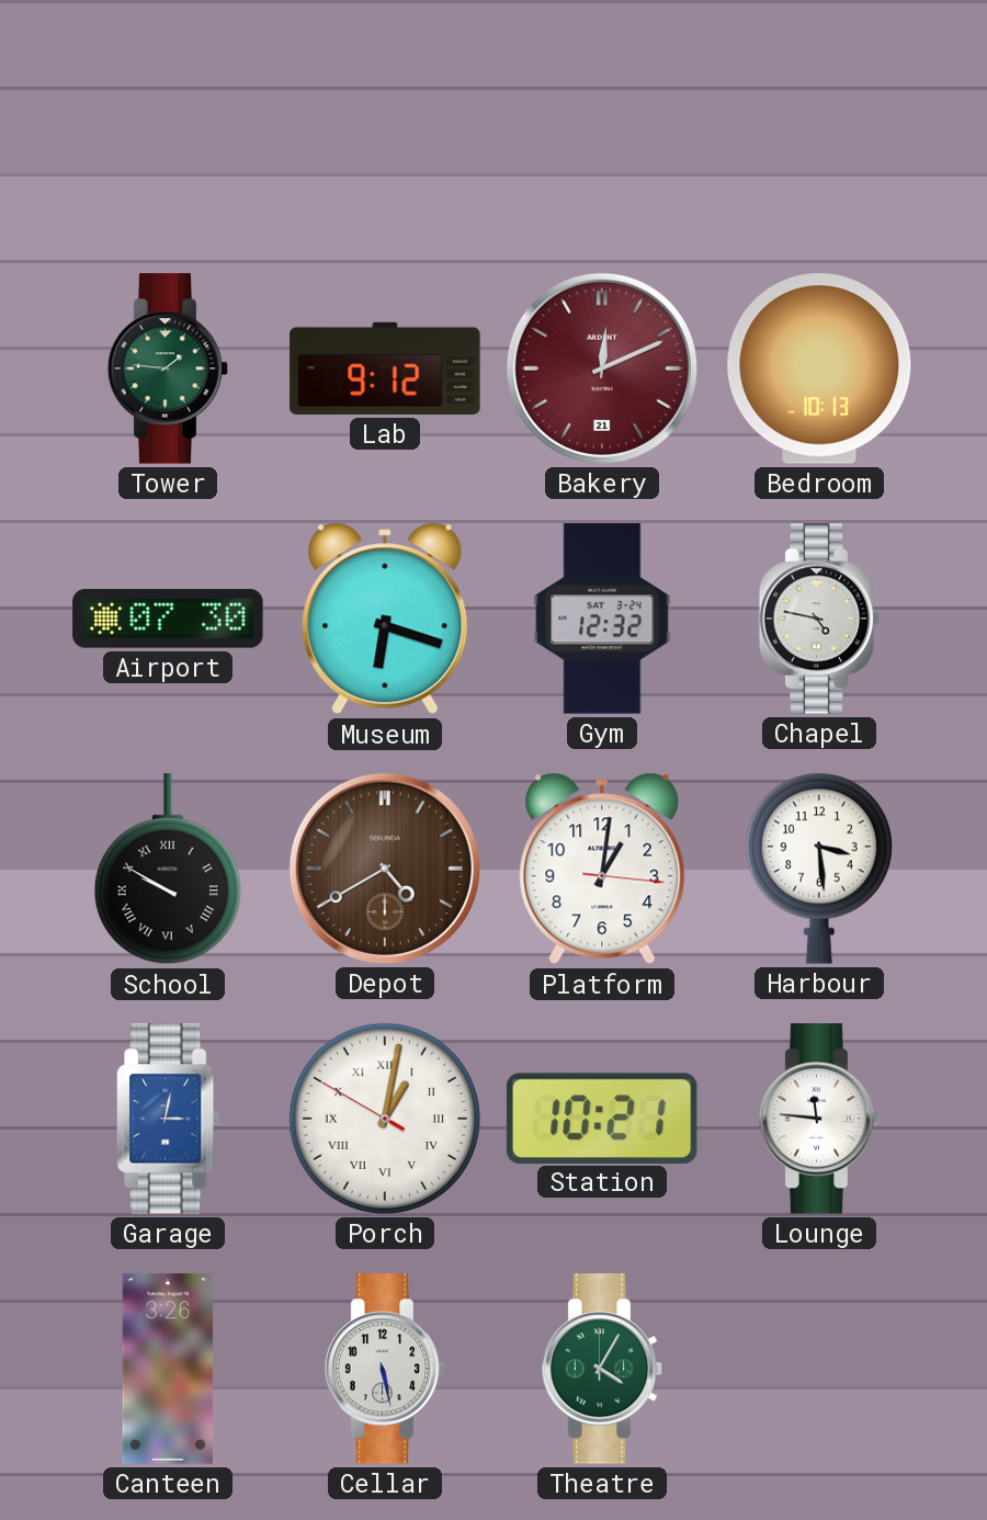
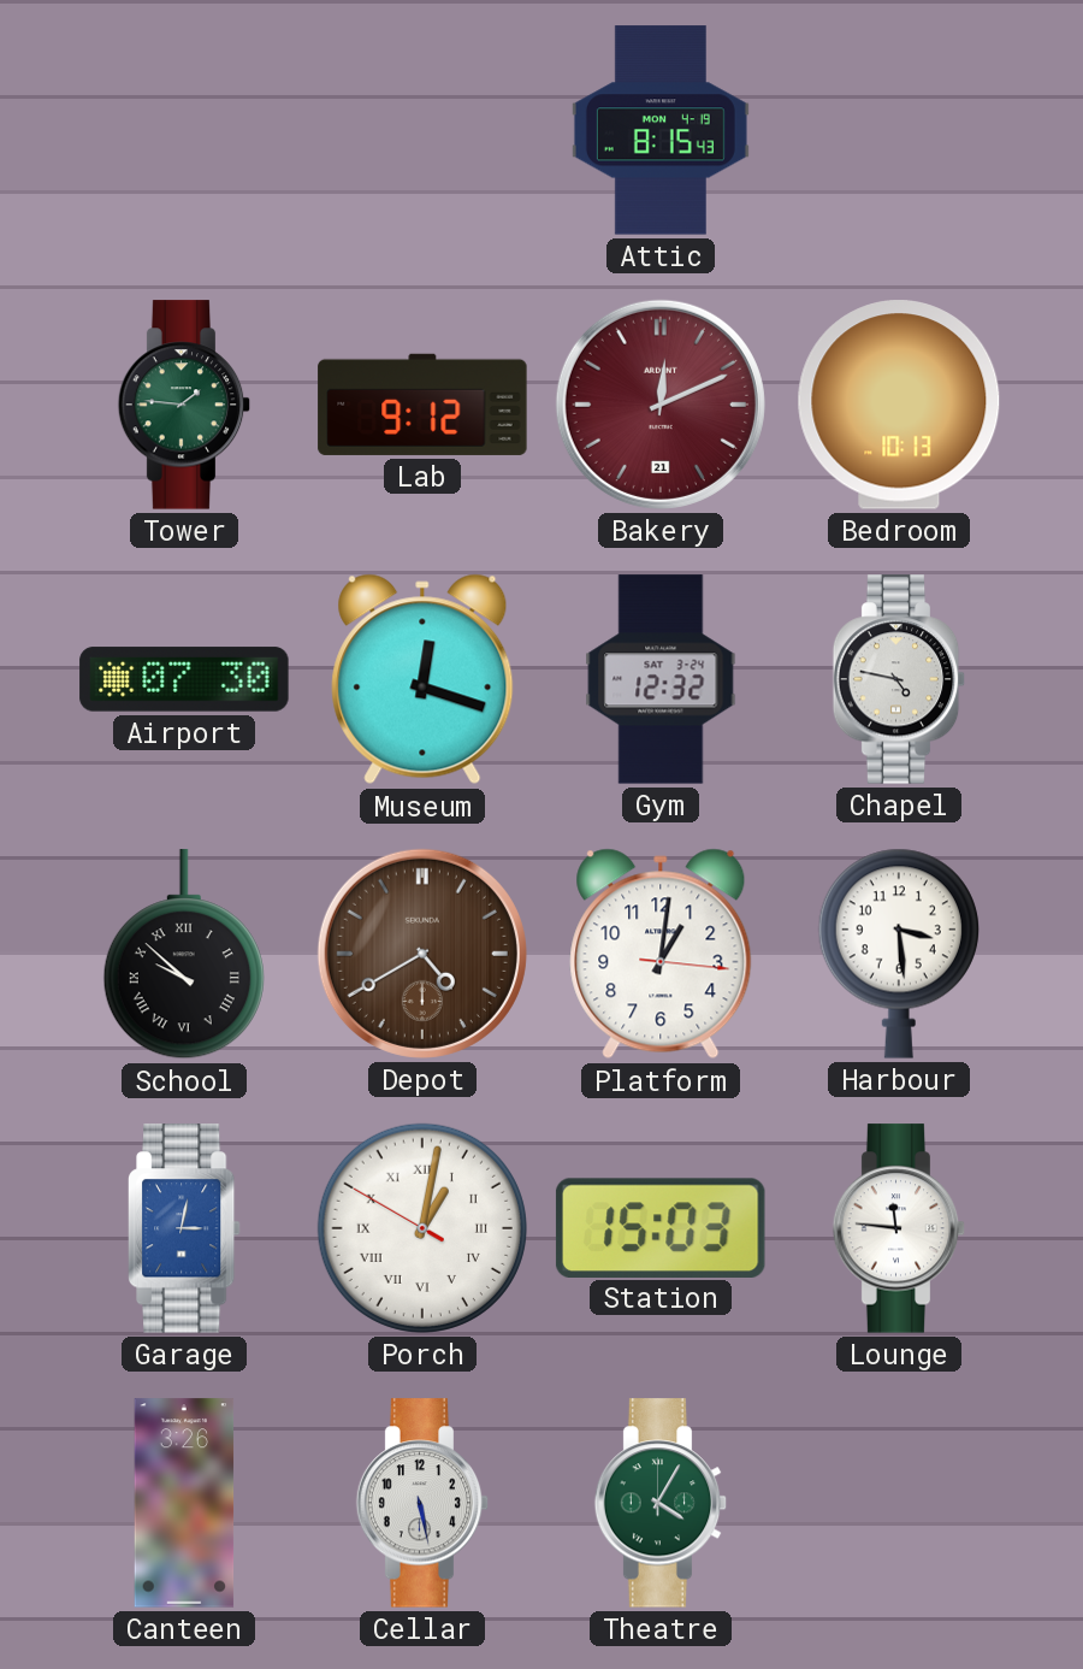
Attic: none -> 8:15
Museum: 6:18 -> 12:18
School: 9:50 -> 9:52
Station: 10:21 -> 15:03
